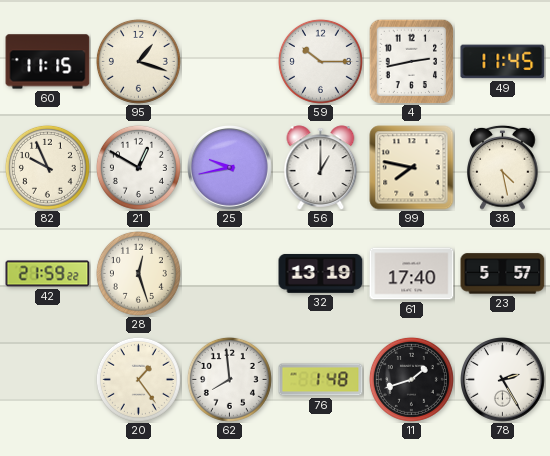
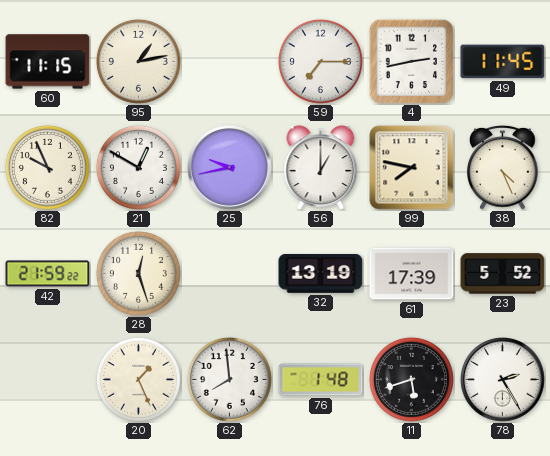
95: 1:18 -> 1:13
59: 10:15 -> 7:15
38: 4:28 -> 4:26
61: 17:40 -> 17:39
23: 5:57 -> 5:52
20: 1:24 -> 1:26
11: 1:42 -> 5:42
